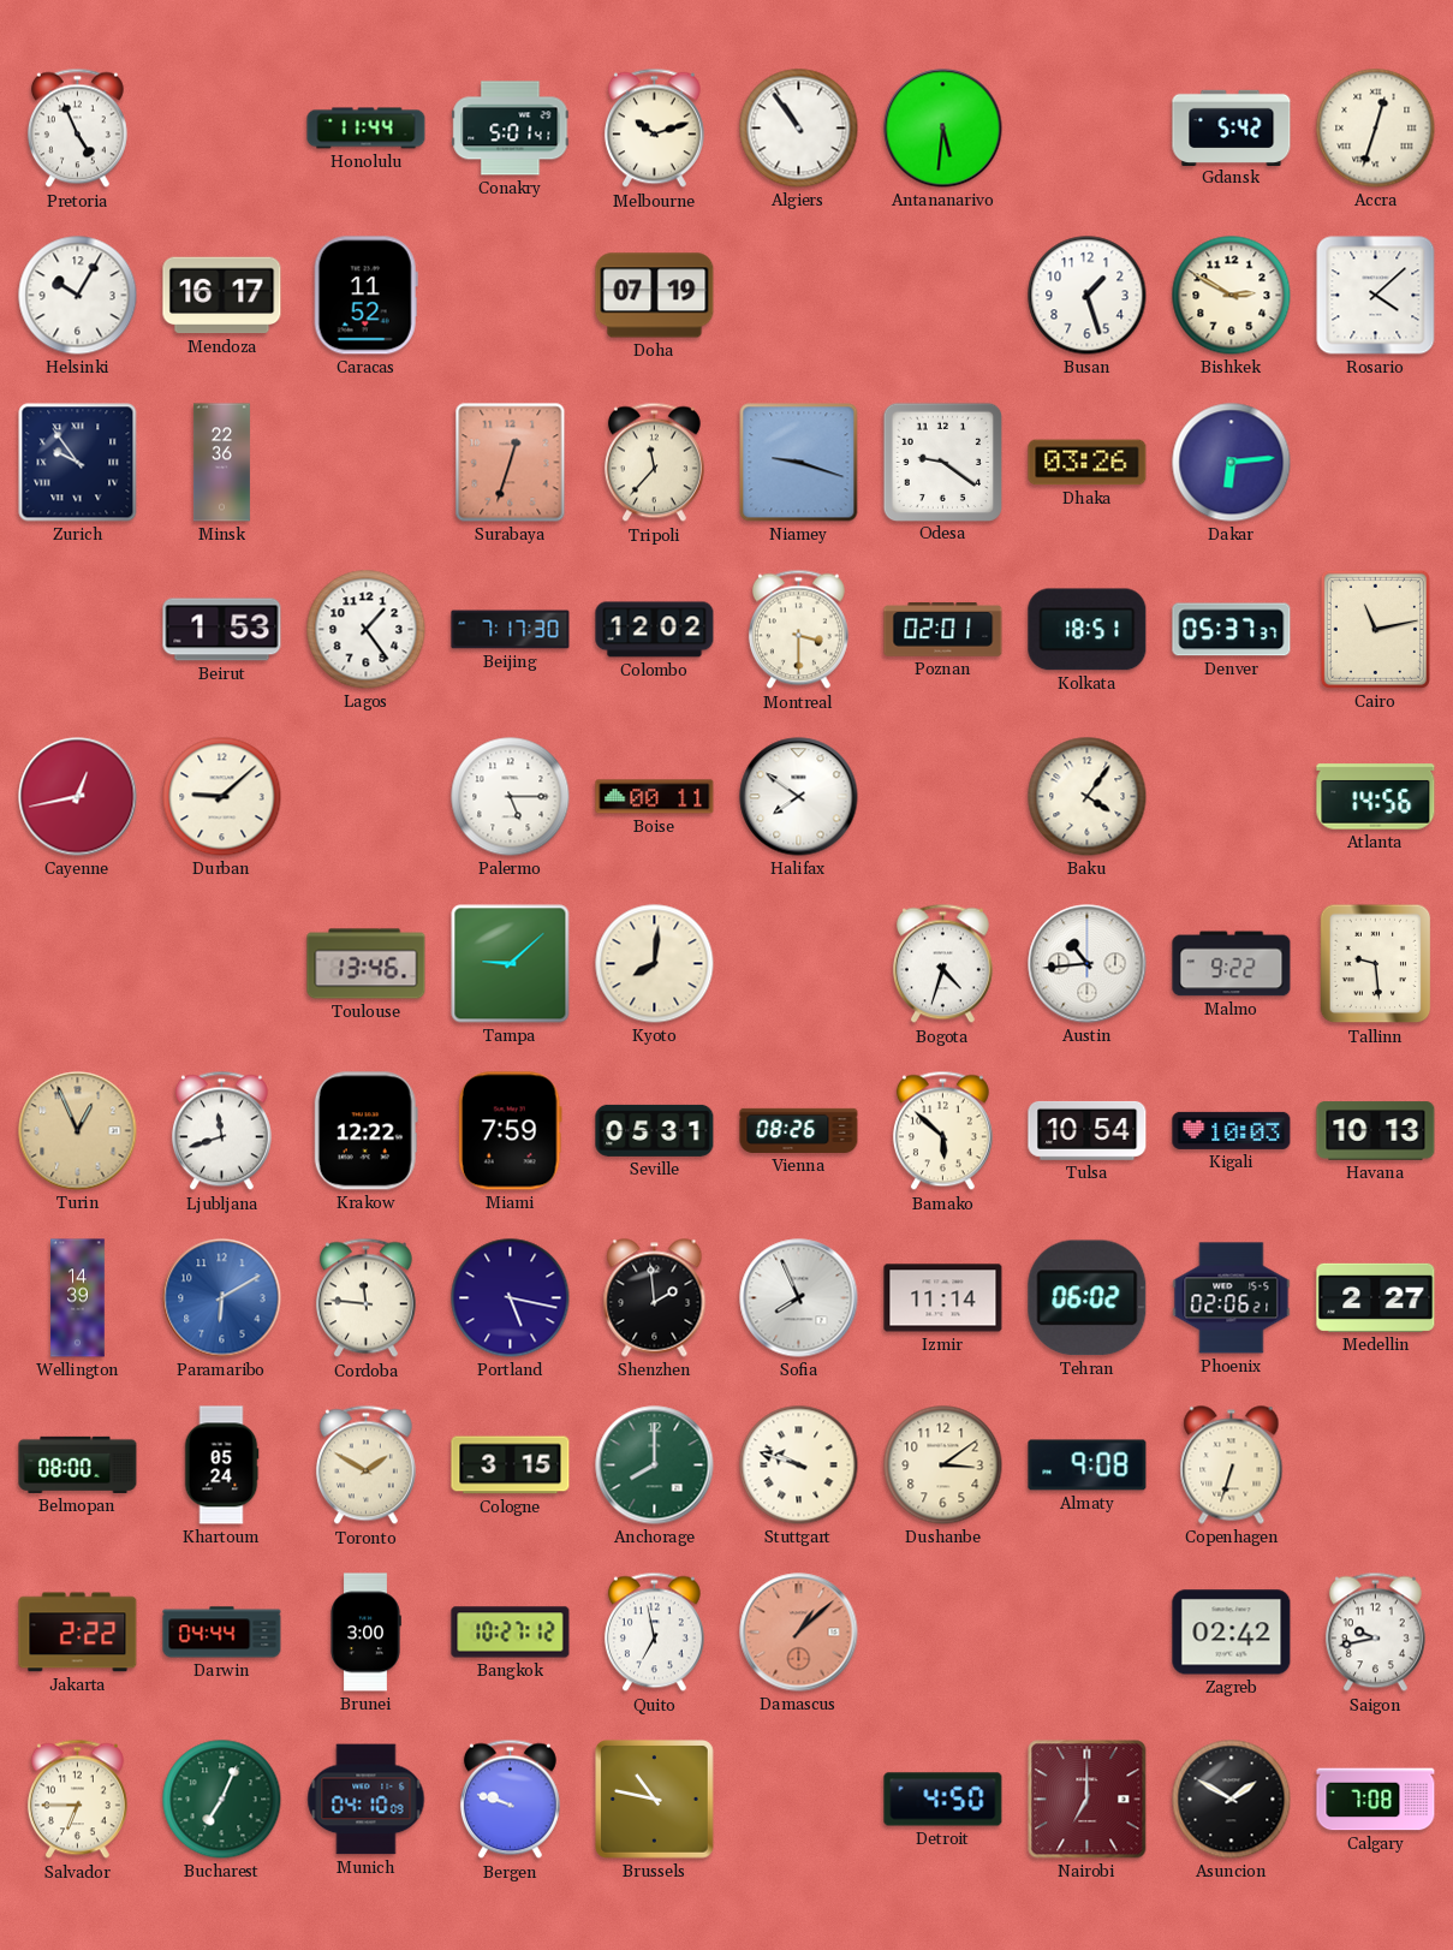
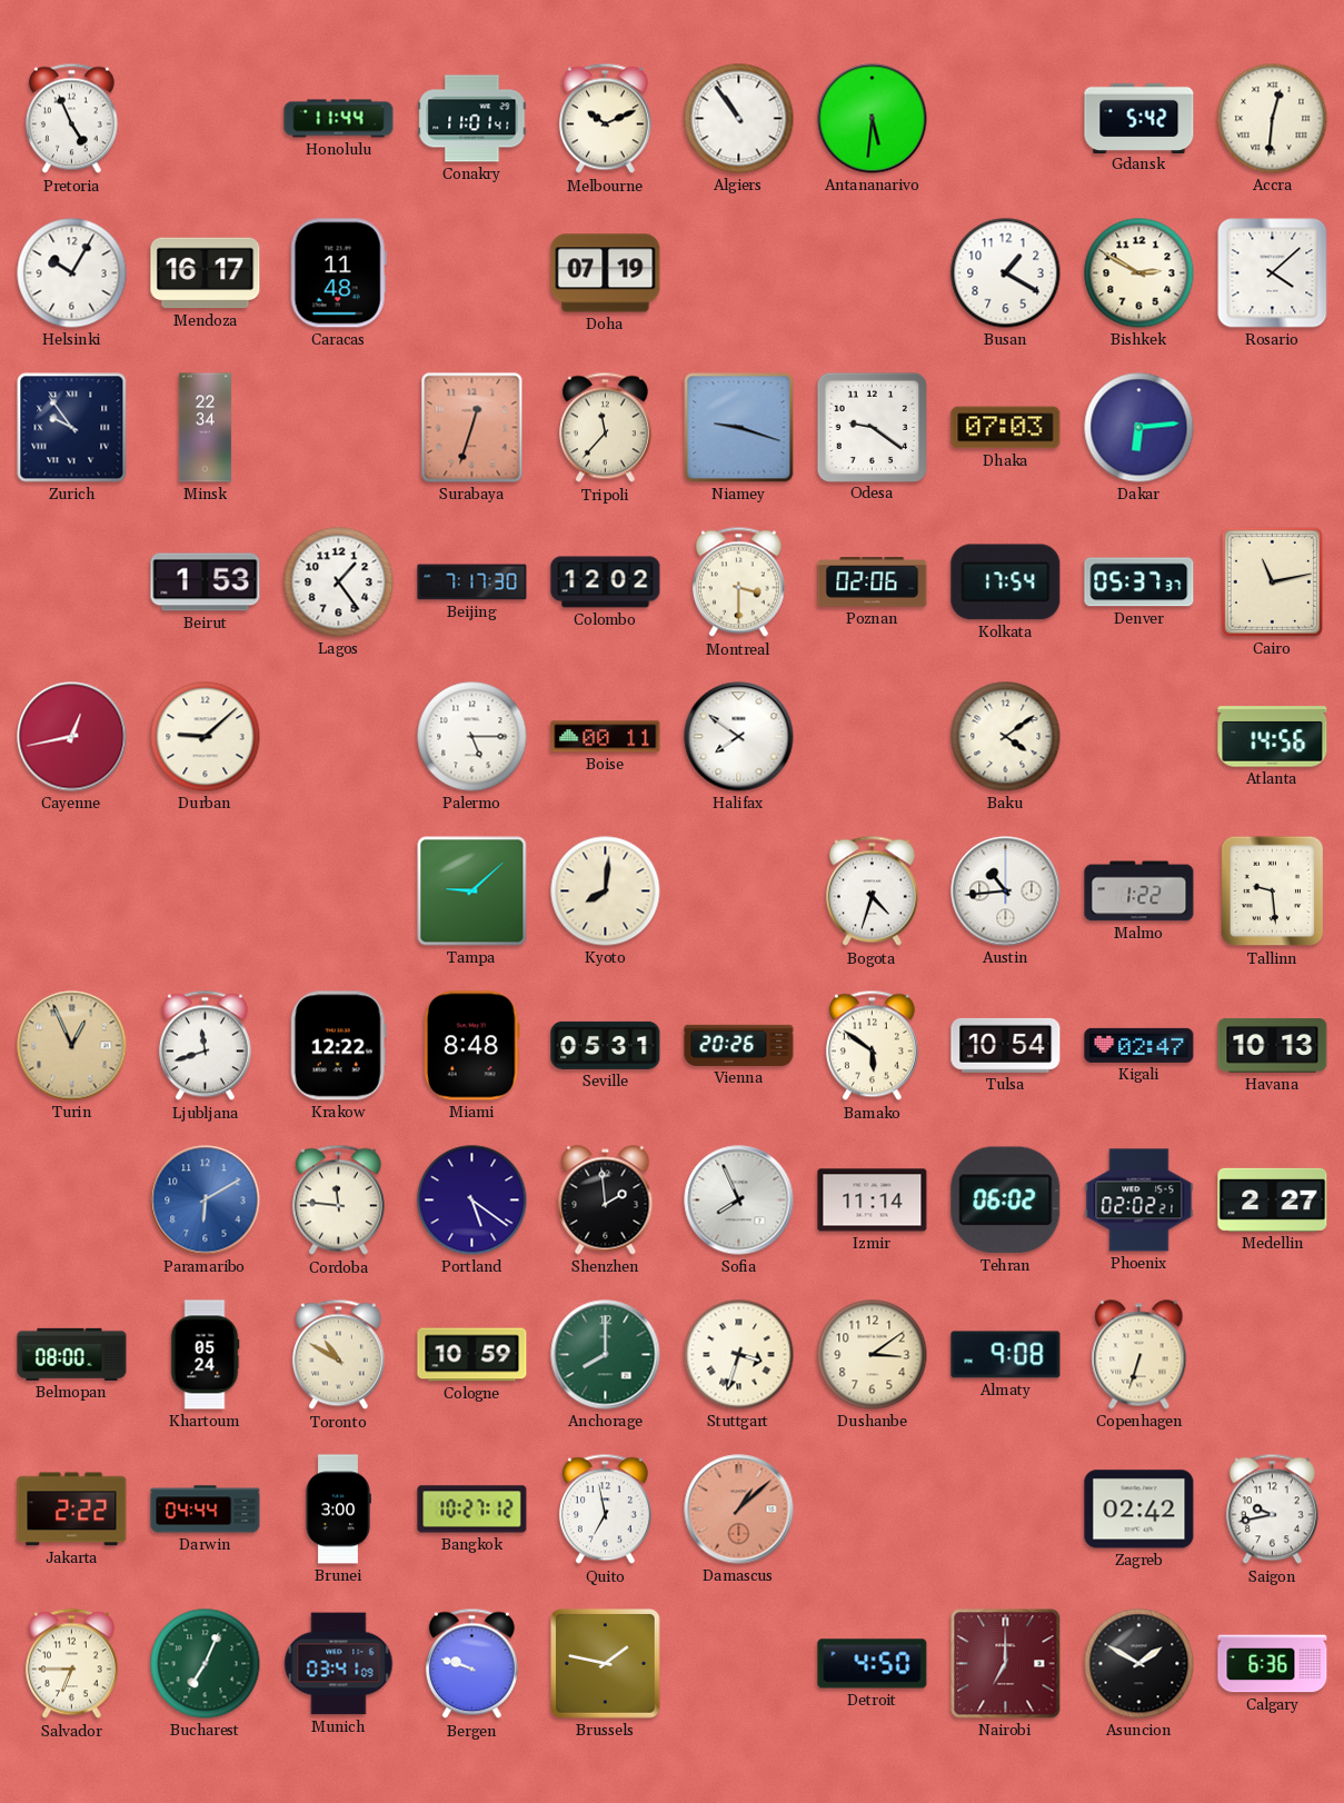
Conakry: 5:01 -> 11:01
Melbourne: 10:12 -> 10:11
Accra: 12:33 -> 12:31
Caracas: 11:52 -> 11:48
Busan: 1:27 -> 1:20
Minsk: 22:36 -> 22:34
Dhaka: 03:26 -> 07:03
Poznan: 02:01 -> 02:06
Kolkata: 18:51 -> 17:54
Baku: 4:06 -> 4:09
Toulouse: 13:46 -> none
Malmo: 9:22 -> 1:22
Miami: 7:59 -> 8:48
Vienna: 08:26 -> 20:26
Bamako: 5:52 -> 5:51
Kigali: 10:03 -> 02:47
Wellington: 14:39 -> none
Portland: 5:17 -> 5:21
Phoenix: 02:06 -> 02:02
Toronto: 1:50 -> 10:50
Cologne: 3:15 -> 10:59
Stuttgart: 9:48 -> 3:33
Munich: 04:10 -> 03:41
Brussels: 10:47 -> 1:47
Calgary: 7:08 -> 6:36
